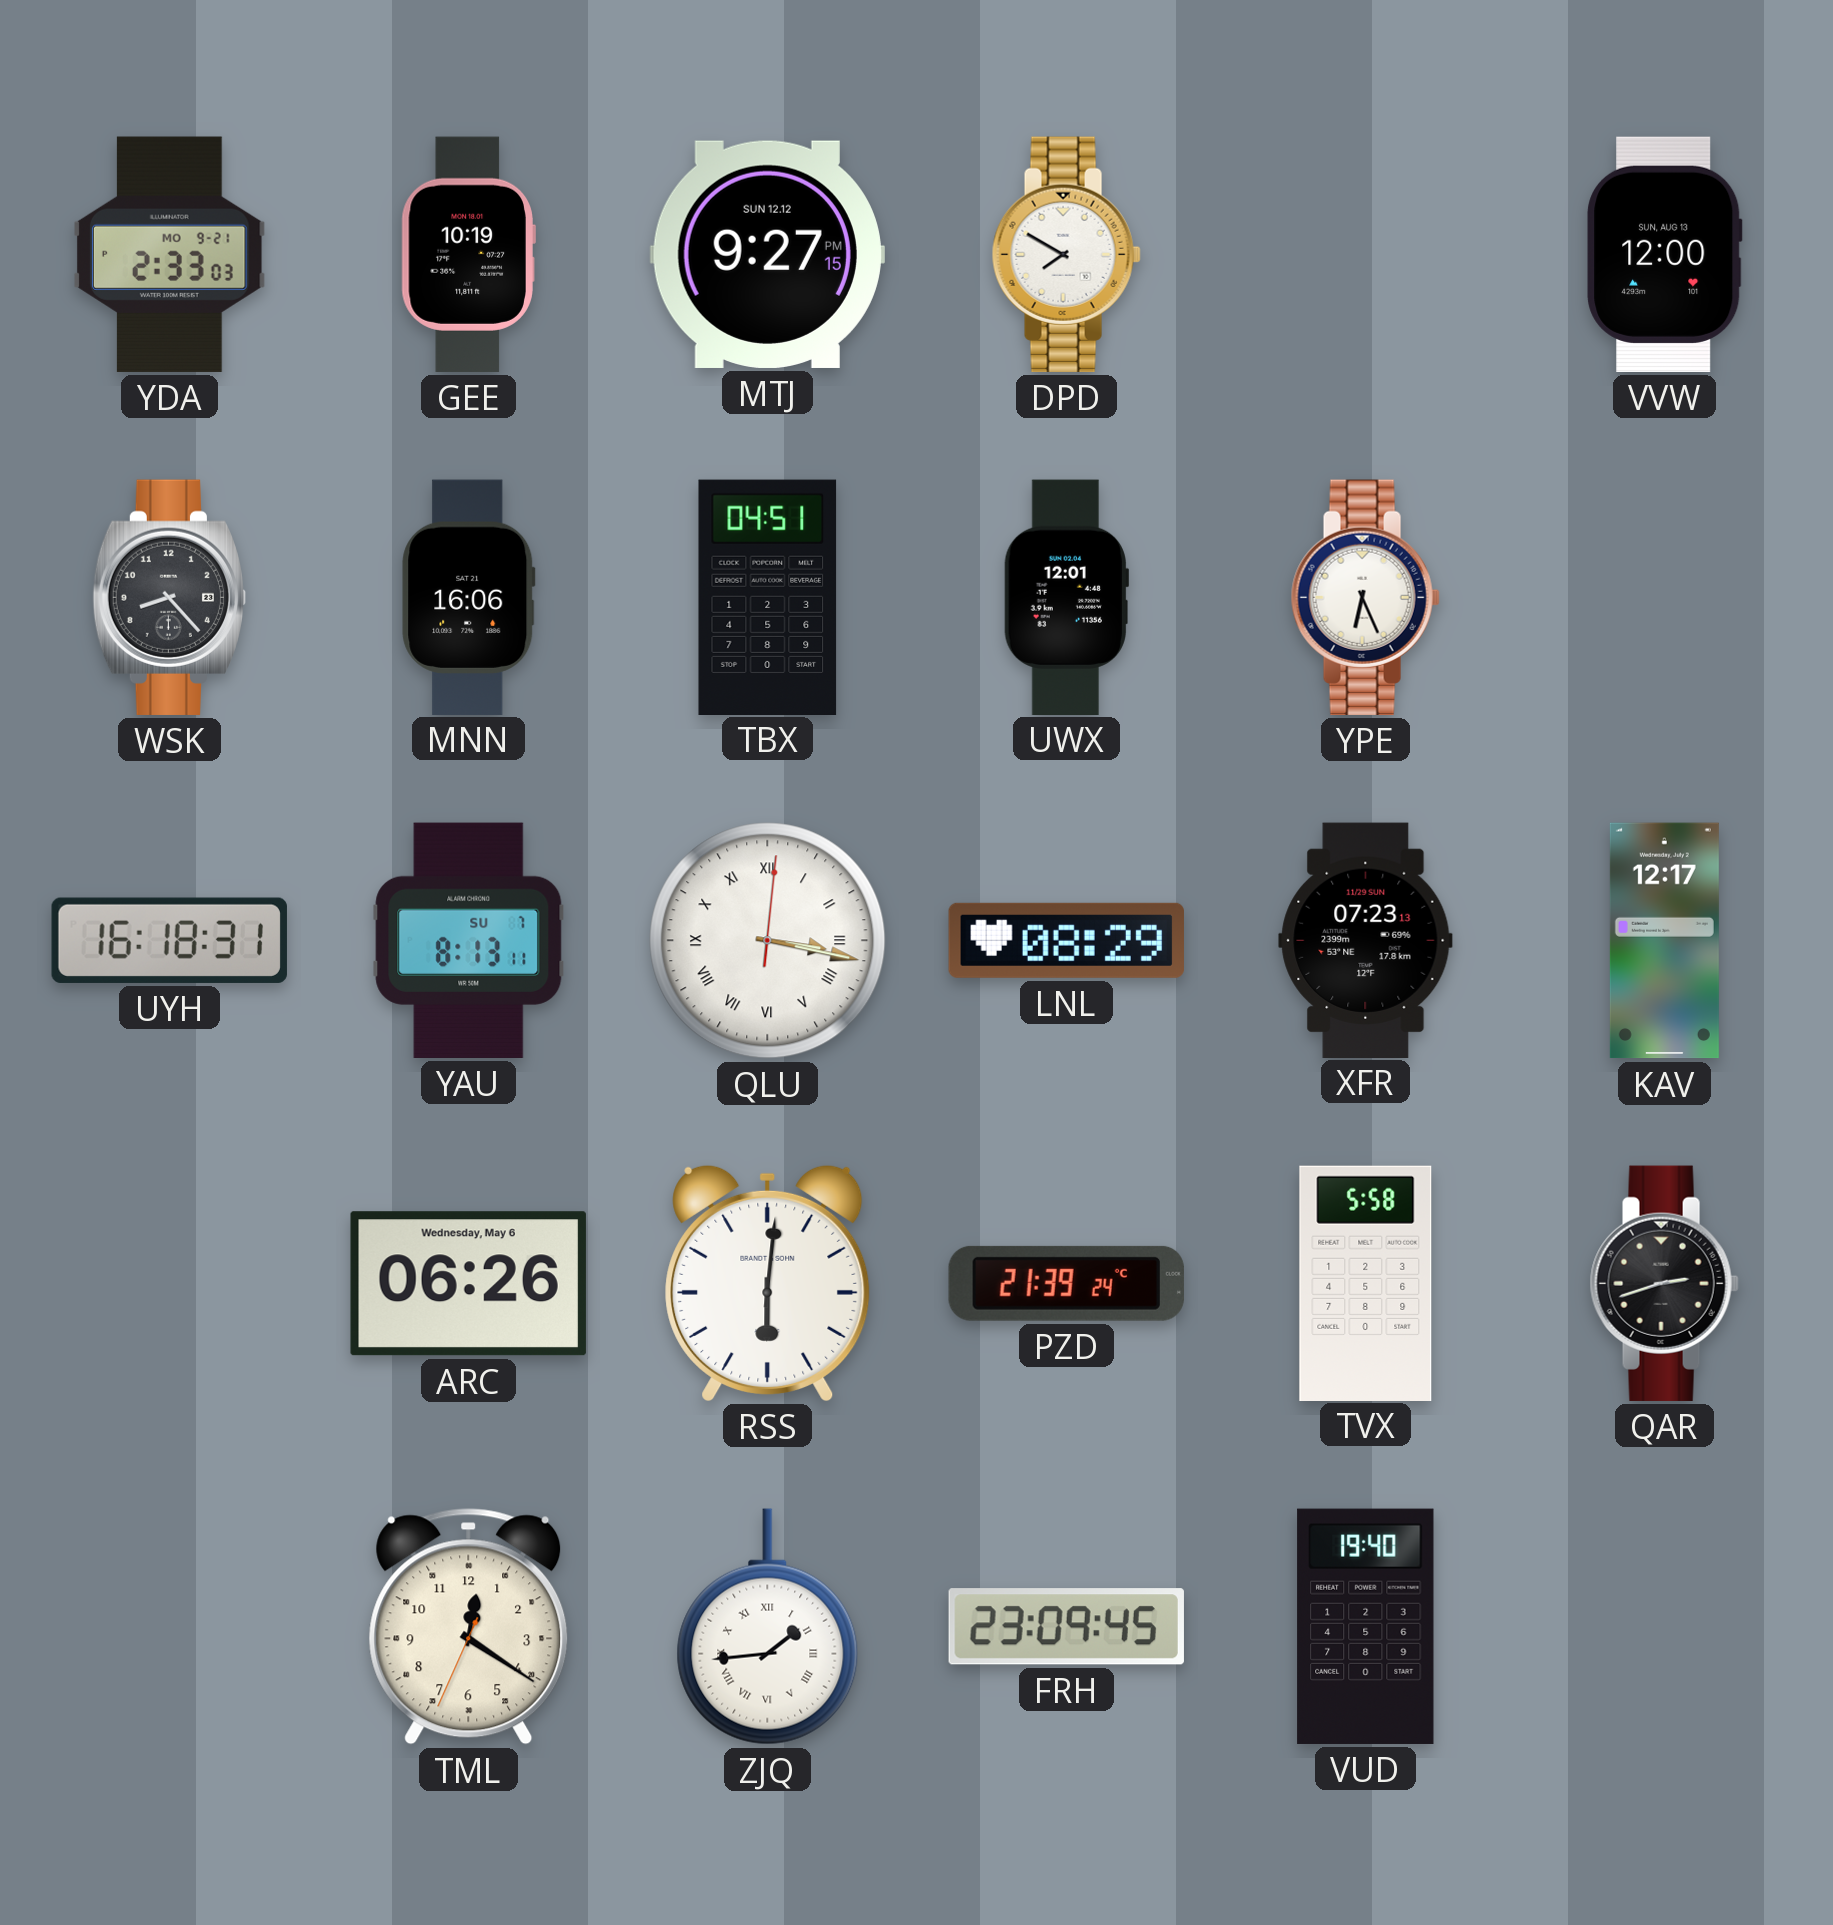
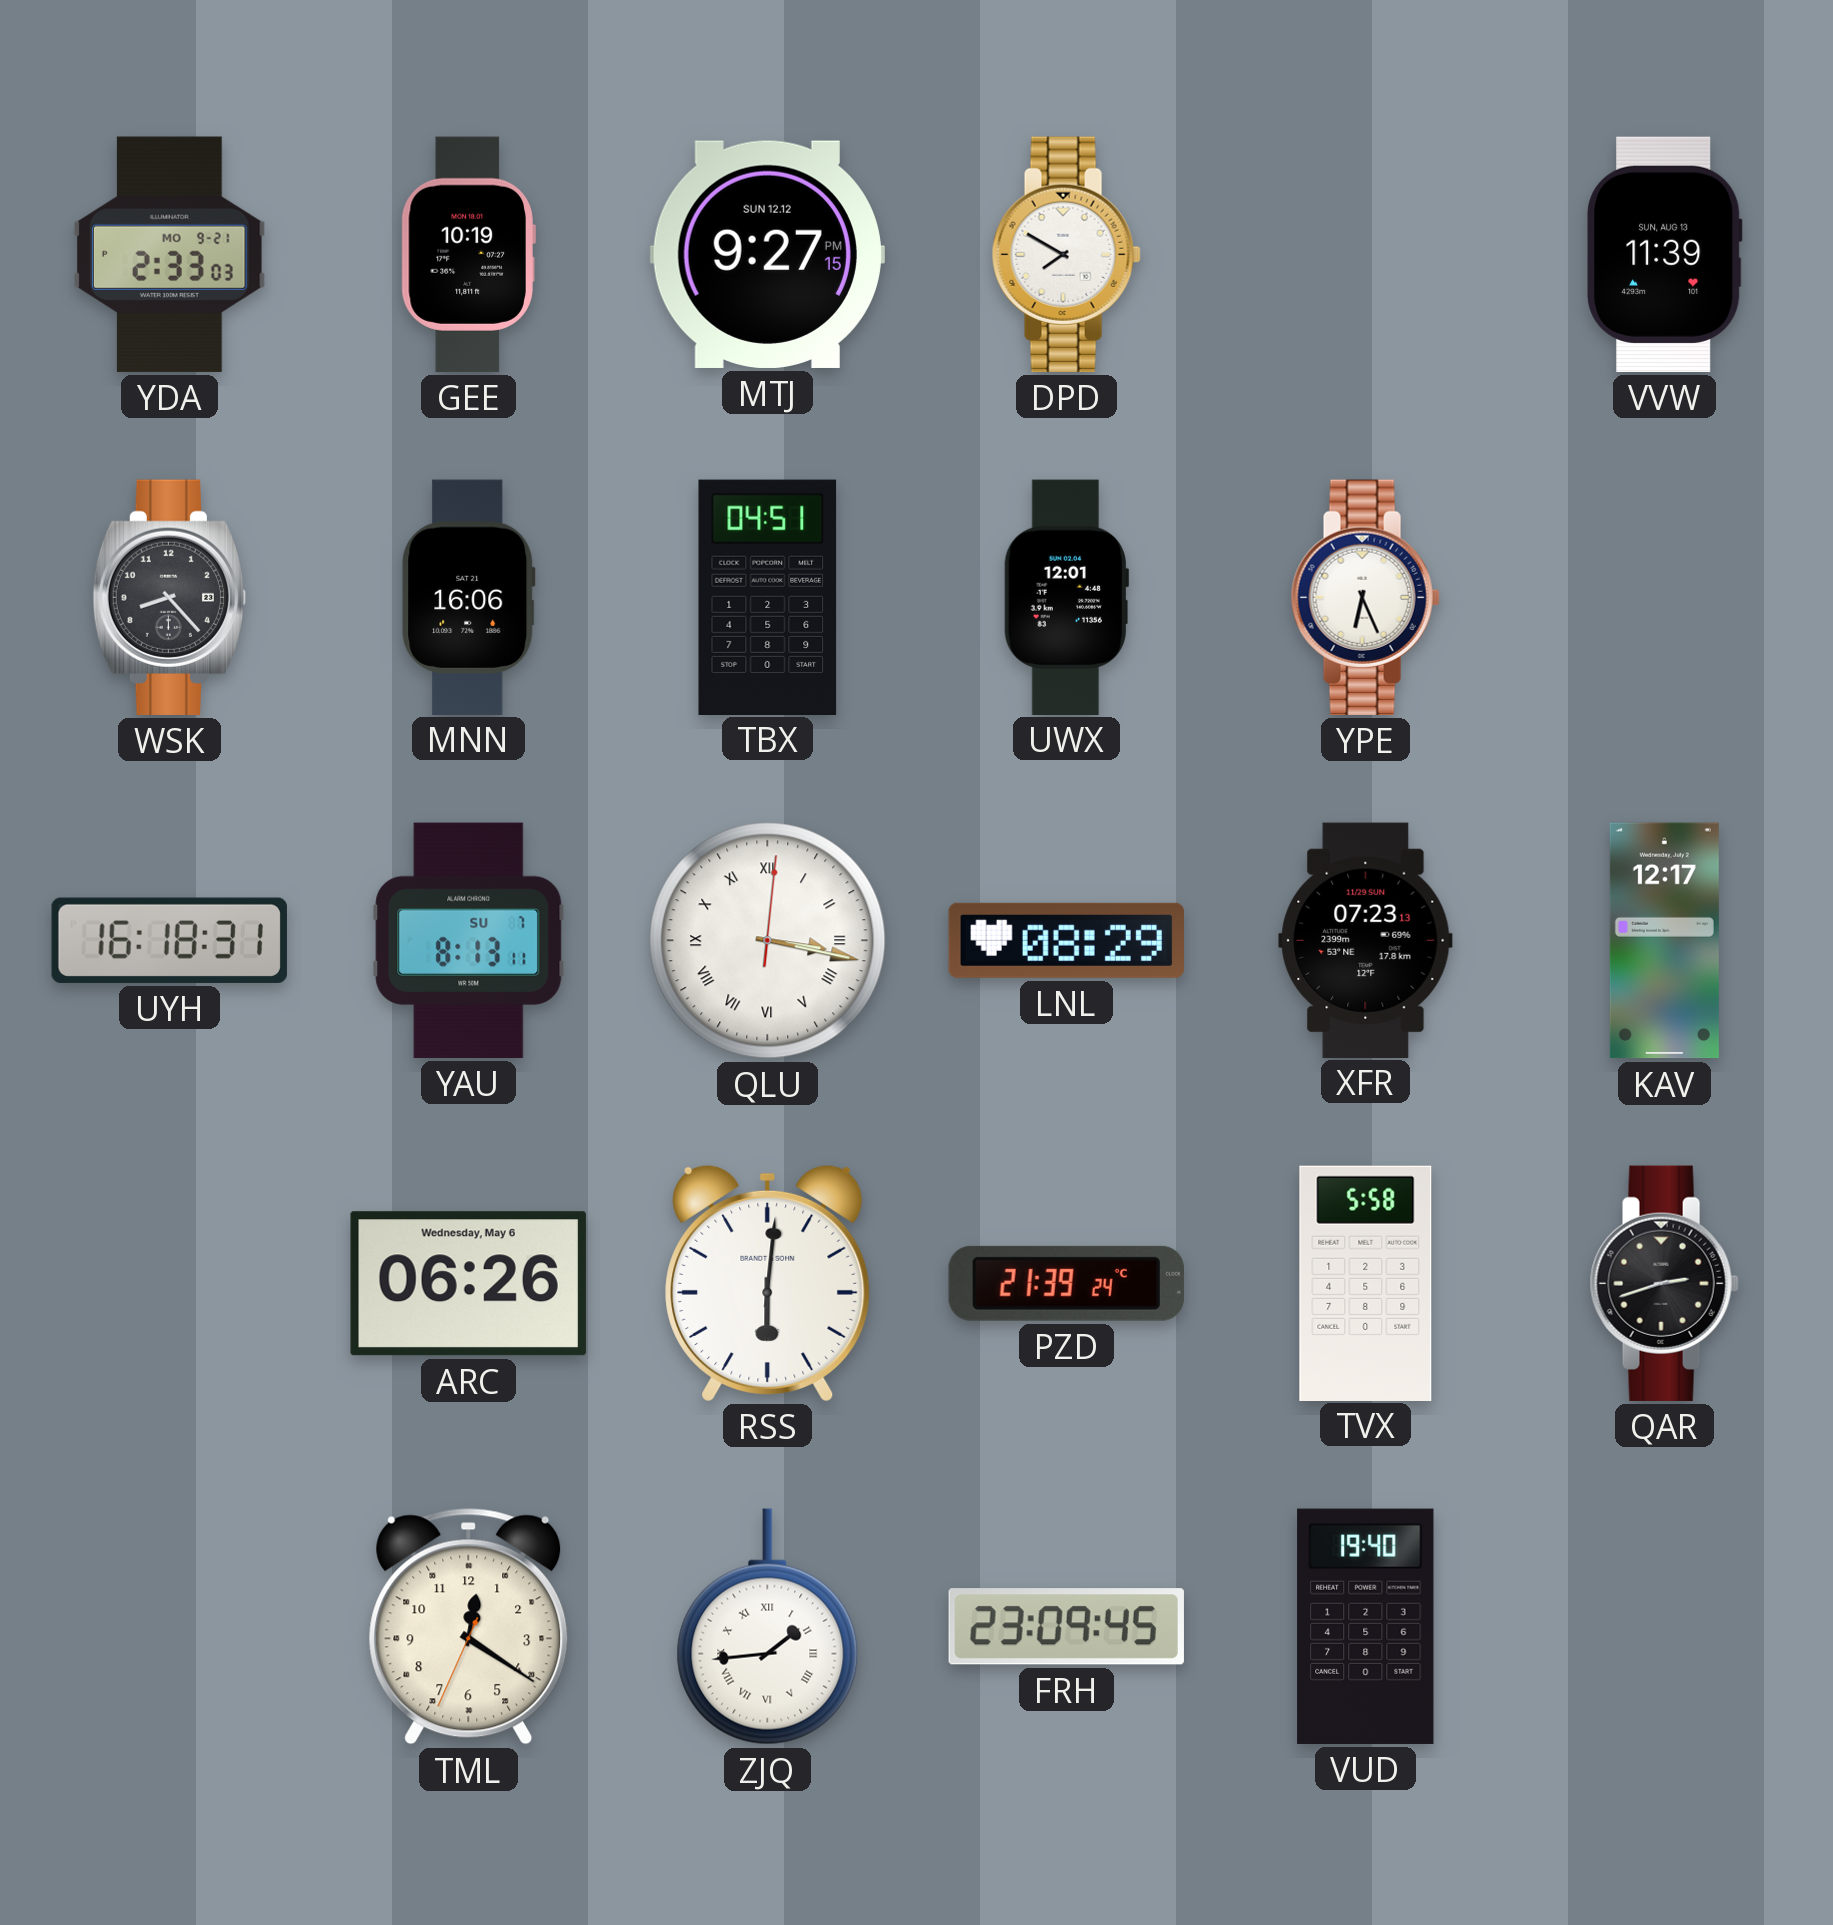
VVW: 12:00 -> 11:39
